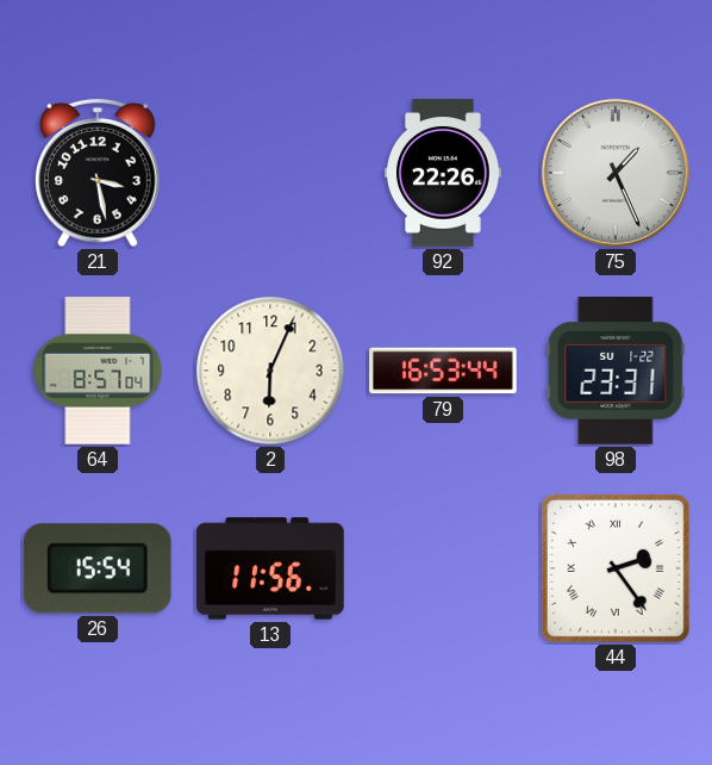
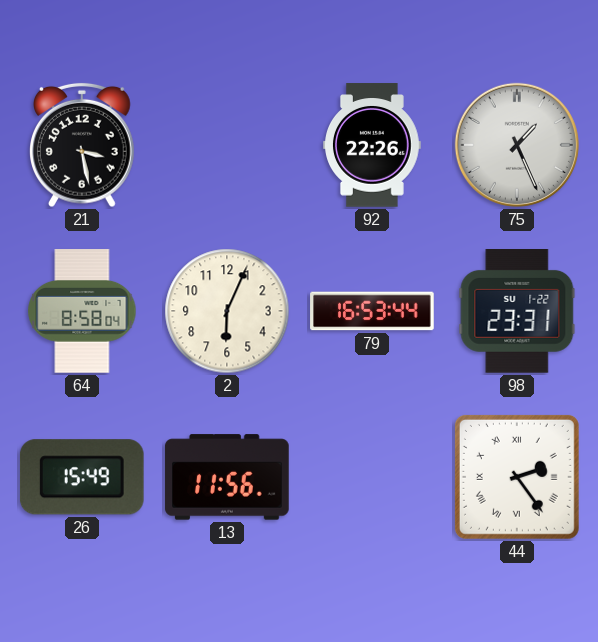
64: 8:57 -> 8:58
26: 15:54 -> 15:49
